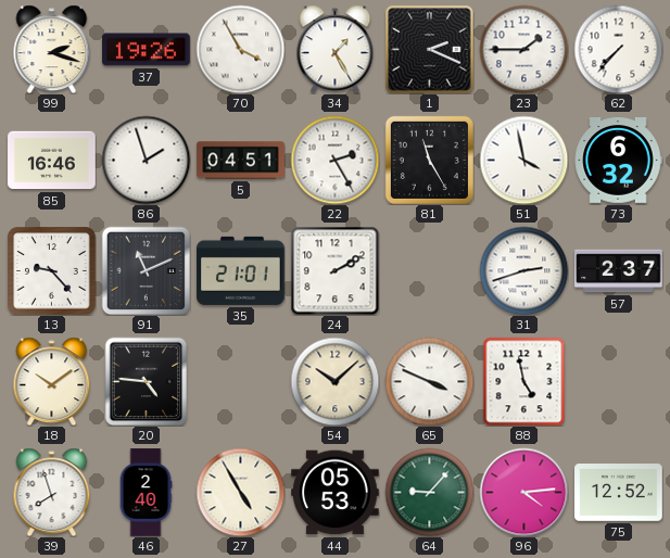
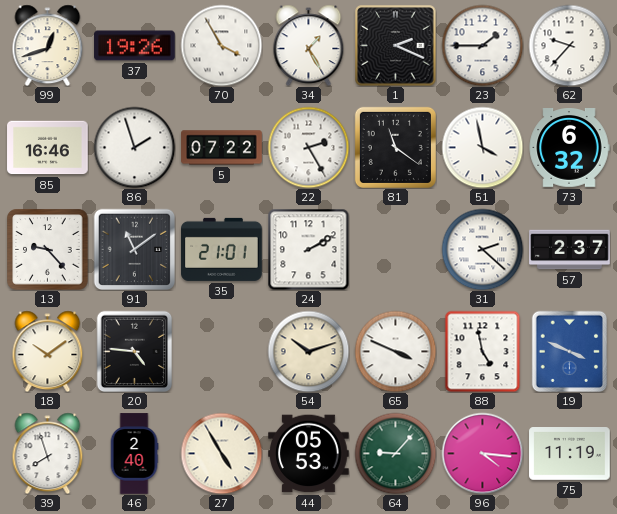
99: 2:18 -> 12:42
62: 7:37 -> 9:37
5: 04:51 -> 07:22
81: 11:25 -> 11:21
91: 11:11 -> 11:09
31: 2:42 -> 2:22
54: 10:08 -> 10:12
19: none -> 3:49
96: 4:14 -> 4:16
75: 12:52 -> 11:19
